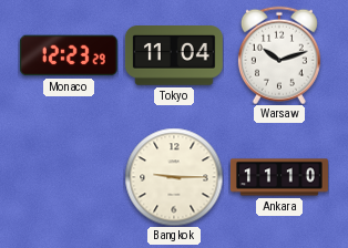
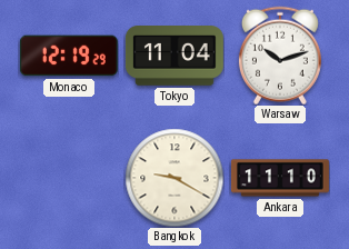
Monaco: 12:23 -> 12:19
Bangkok: 9:15 -> 9:20
